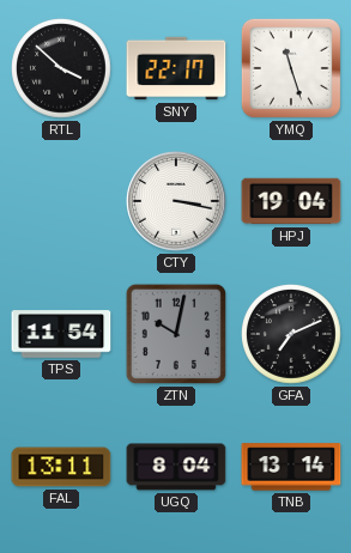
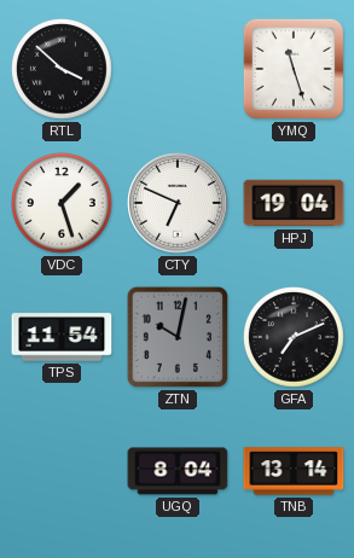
SNY: 22:17 -> none
VDC: none -> 1:27
CTY: 3:17 -> 6:49
FAL: 13:11 -> none
